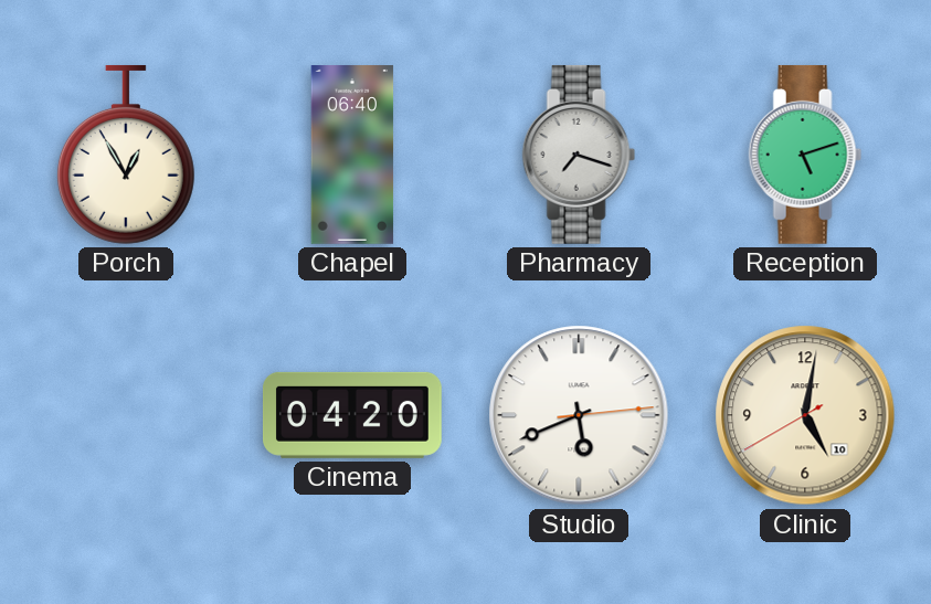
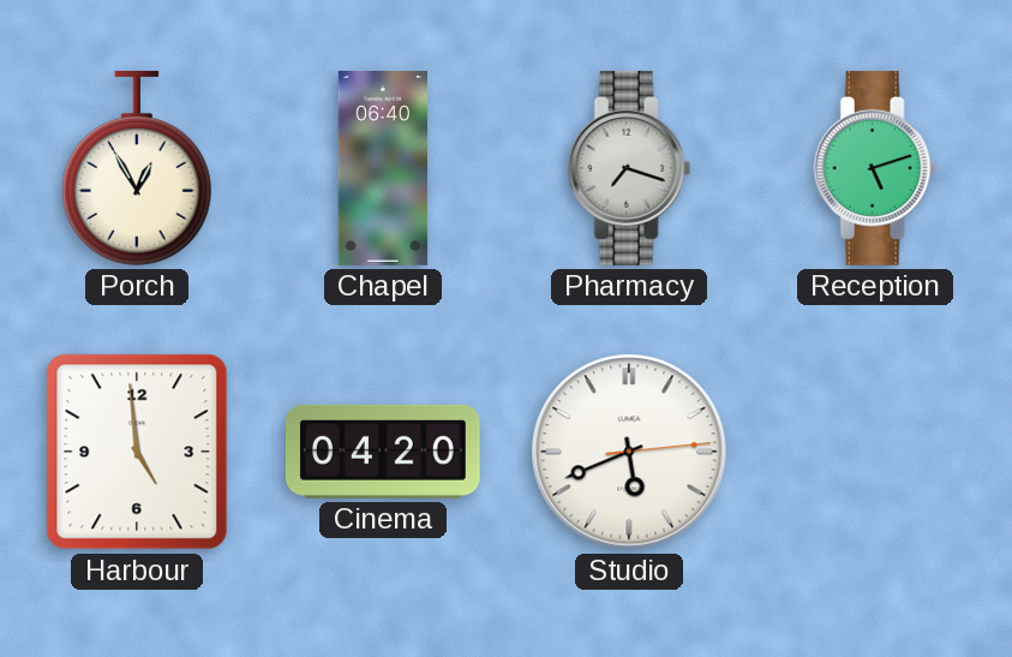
Harbour: none -> 4:59
Clinic: 5:01 -> none
